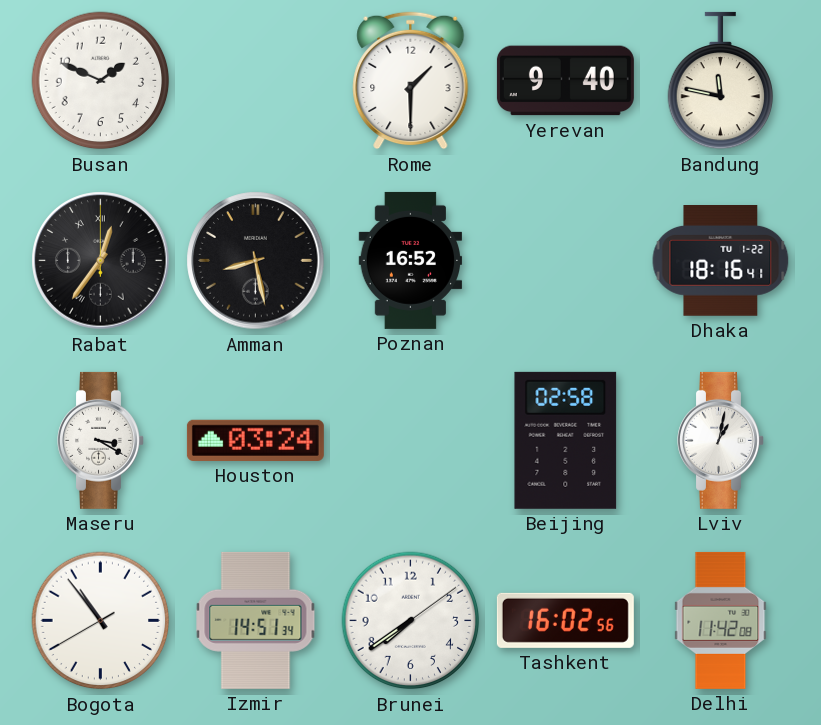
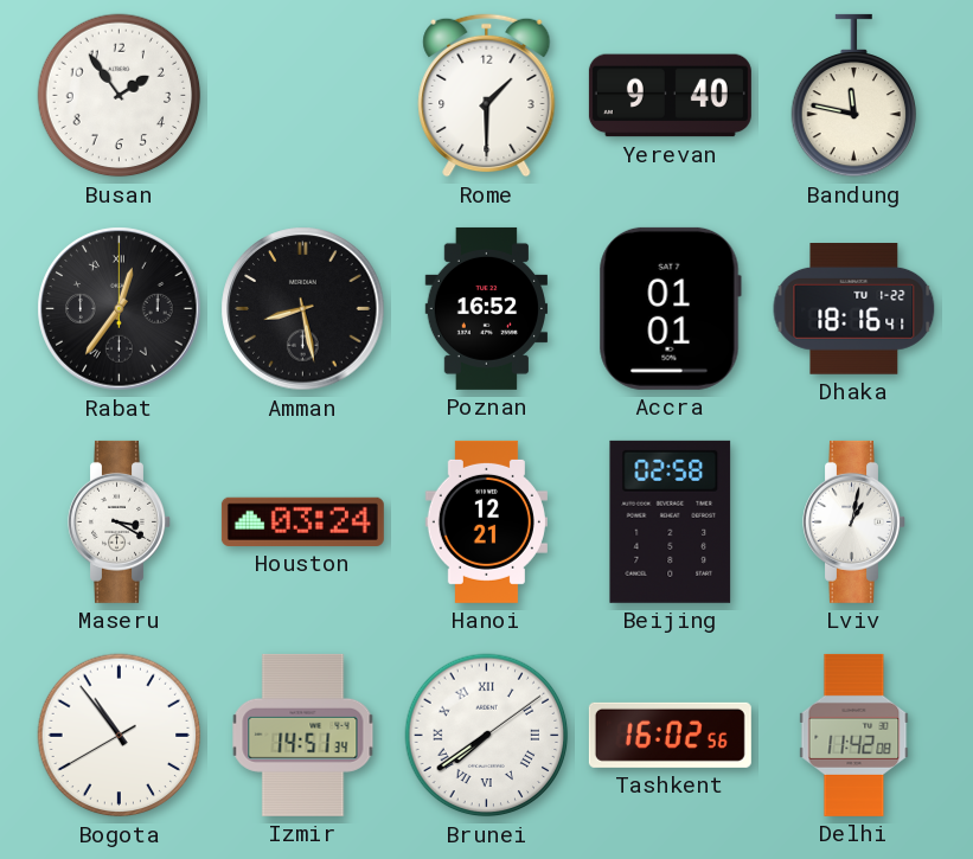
Busan: 1:49 -> 1:54
Accra: none -> 01:01
Hanoi: none -> 12:21
Brunei numerals: Arabic -> Roman
